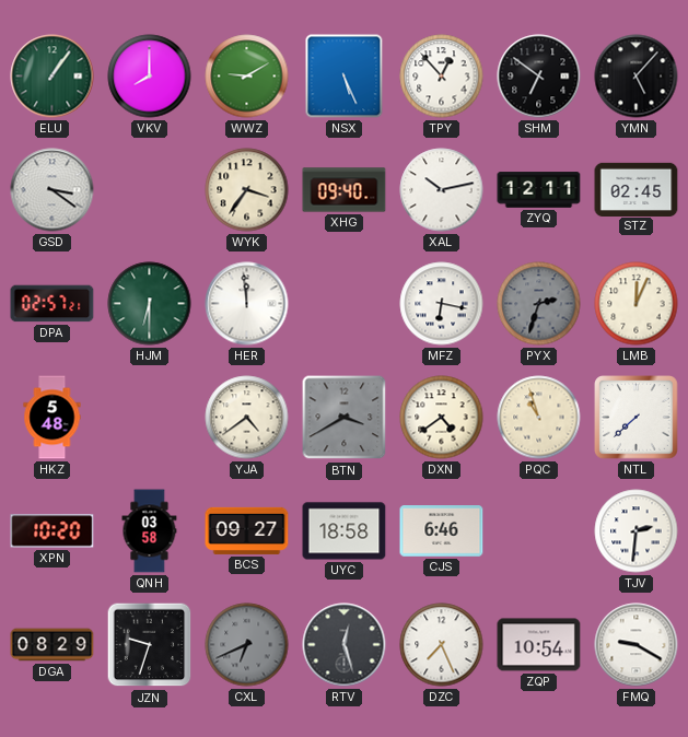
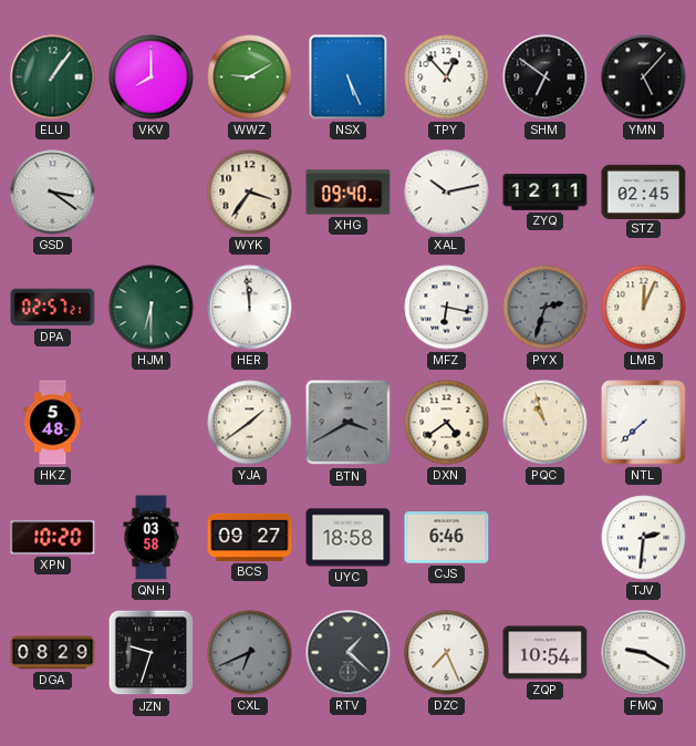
YJA: 4:39 -> 1:39
RTV: 12:27 -> 1:22
